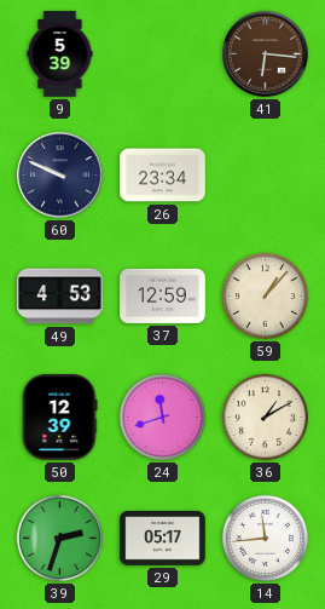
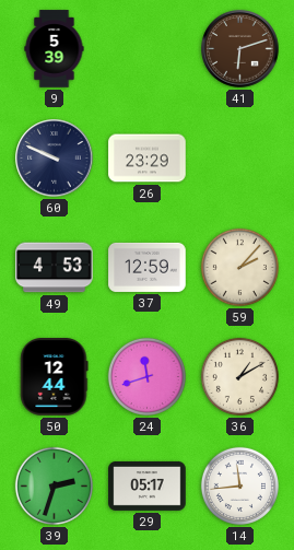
41: 6:16 -> 6:12
26: 23:34 -> 23:29
59: 1:07 -> 2:07
50: 12:39 -> 12:44
